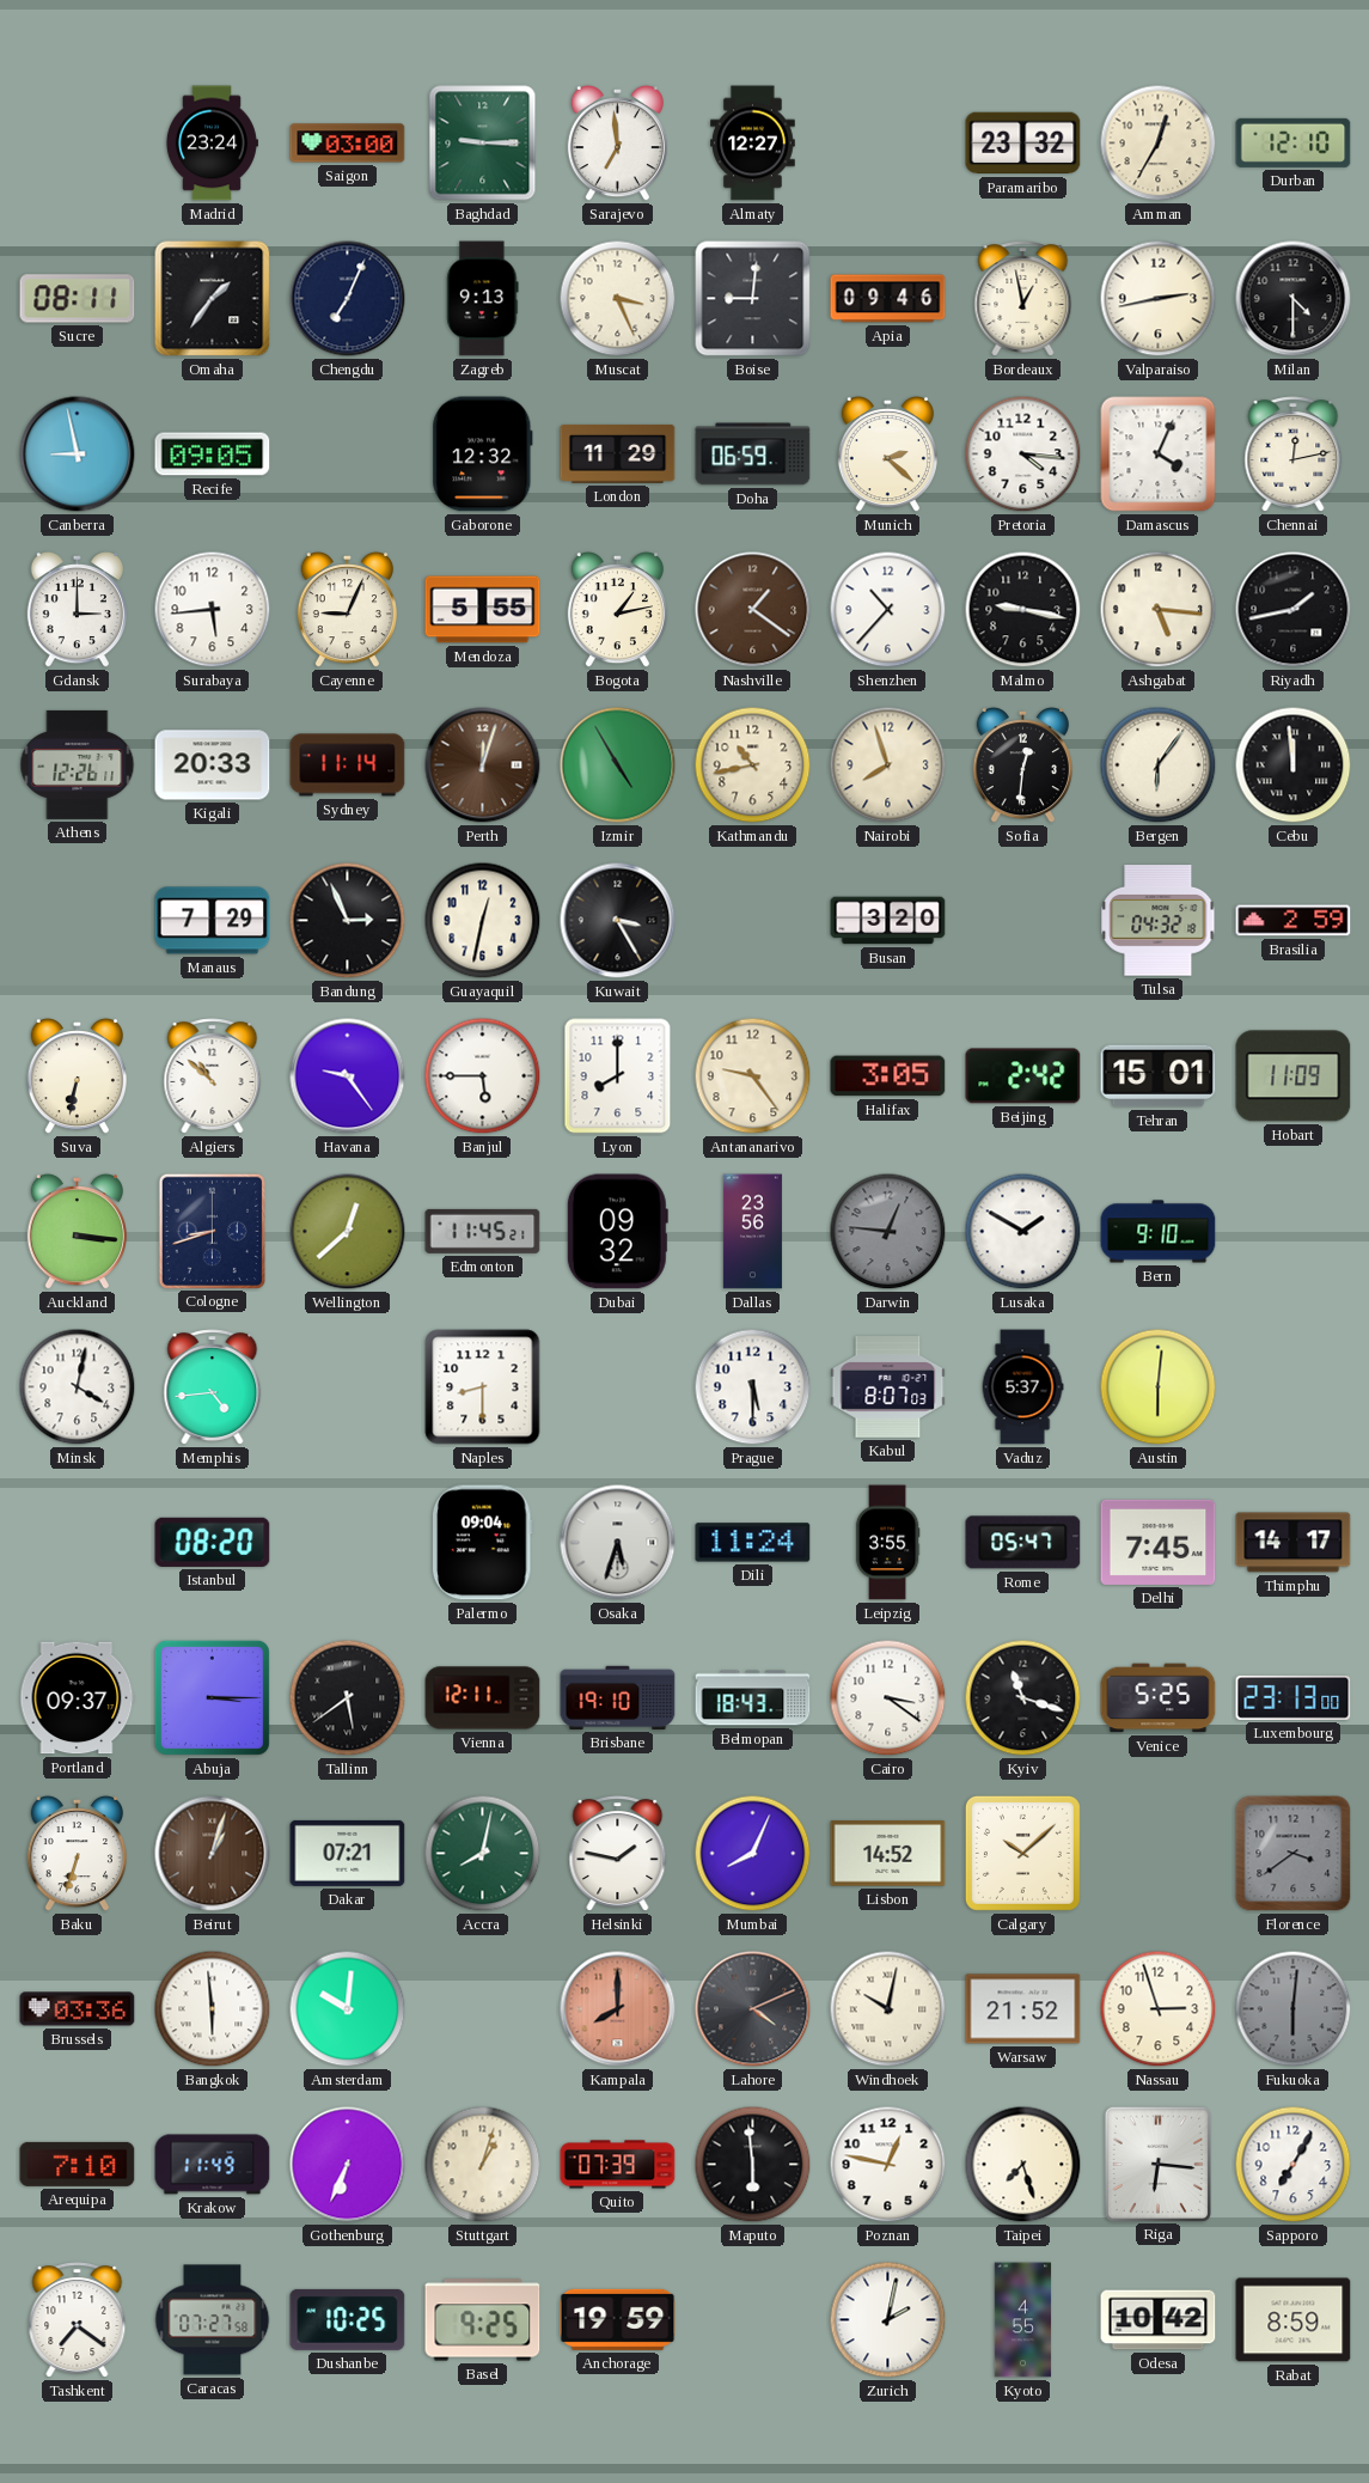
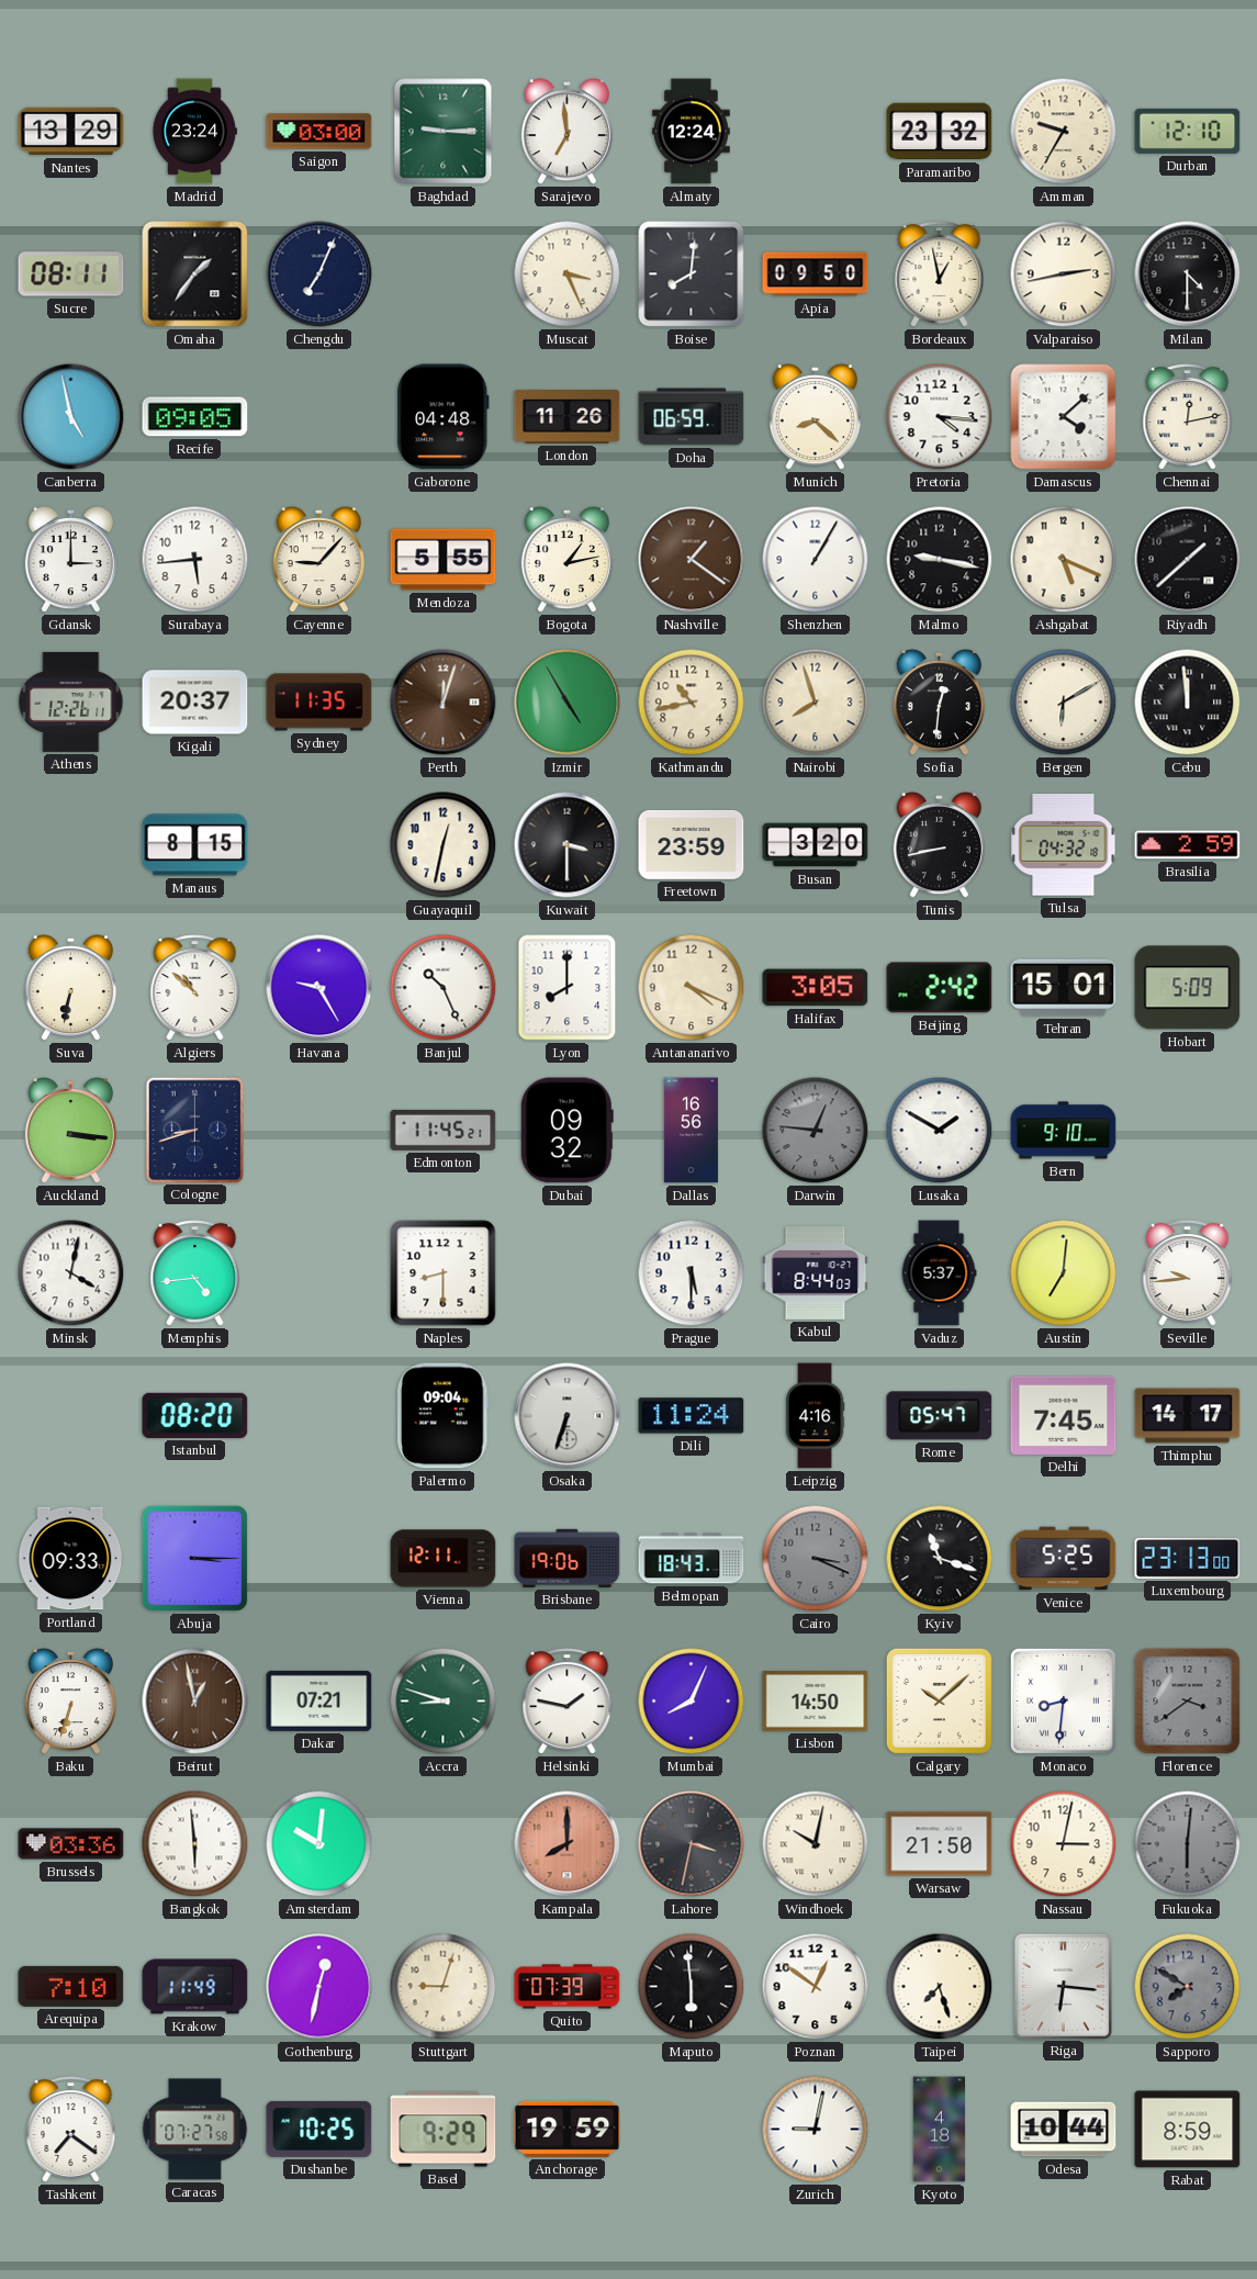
Nantes: none -> 13:29
Almaty: 12:27 -> 12:24
Amman: 12:35 -> 9:35
Zagreb: 9:13 -> none
Boise: 9:01 -> 8:01
Apia: 09:46 -> 09:50
Canberra: 8:58 -> 4:58
Gaborone: 12:32 -> 04:48
London: 11:29 -> 11:26
Munich: 2:22 -> 8:22
Damascus: 4:04 -> 4:08
Cayenne: 9:04 -> 9:07
Shenzhen: 10:37 -> 1:05
Ashgabat: 5:16 -> 5:19
Riyadh: 1:43 -> 1:38
Kigali: 20:33 -> 20:37
Sydney: 11:14 -> 11:35
Bergen: 6:06 -> 6:10
Manaus: 7:29 -> 8:15
Bandung: 2:56 -> none
Kuwait: 3:25 -> 3:30
Freetown: none -> 23:59
Tunis: none -> 8:43
Havana: 9:24 -> 9:25
Banjul: 5:45 -> 10:26
Antananarivo: 9:24 -> 4:19
Hobart: 11:09 -> 5:09
Wellington: 12:38 -> none
Dallas: 23:56 -> 16:56
Kabul: 8:07 -> 8:44
Austin: 6:01 -> 7:01
Seville: none -> 9:44
Osaka: 5:33 -> 6:33
Leipzig: 3:55 -> 4:16
Portland: 09:37 -> 09:33
Tallinn: 5:39 -> none
Brisbane: 19:10 -> 19:06
Cairo: 3:21 -> 3:19
Cairo dial: white -> grey
Beirut: 1:03 -> 12:58
Accra: 8:02 -> 8:48
Lisbon: 14:52 -> 14:50
Monaco: none -> 8:31
Lahore: 4:11 -> 3:32
Warsaw: 21:52 -> 21:50
Nassau: 2:57 -> 3:02
Gothenburg: 6:34 -> 12:32
Stuttgart: 1:03 -> 9:03
Poznan: 12:47 -> 12:51
Sapporo: 7:05 -> 7:50
Sapporo dial: white -> grey
Basel: 9:25 -> 9:29
Zurich: 2:02 -> 9:02
Kyoto: 4:55 -> 4:18
Odesa: 10:42 -> 10:44
